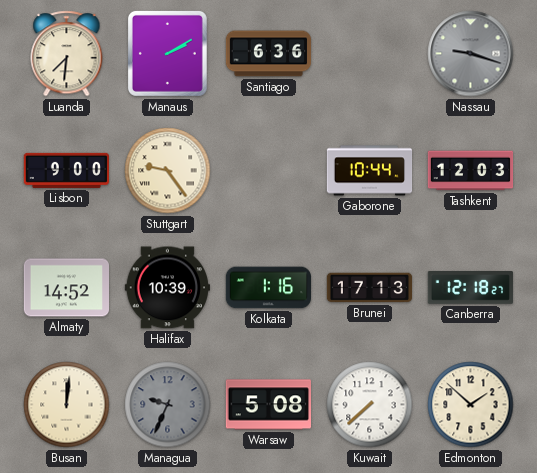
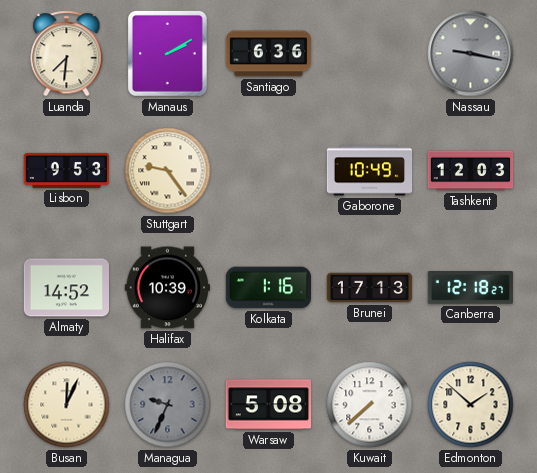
Nassau: 9:18 -> 9:17
Lisbon: 9:00 -> 9:53
Gaborone: 10:44 -> 10:49
Busan: 12:01 -> 12:04
